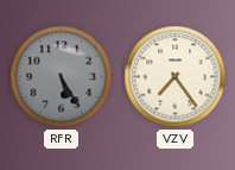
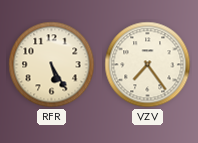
RFR dial: grey -> cream
